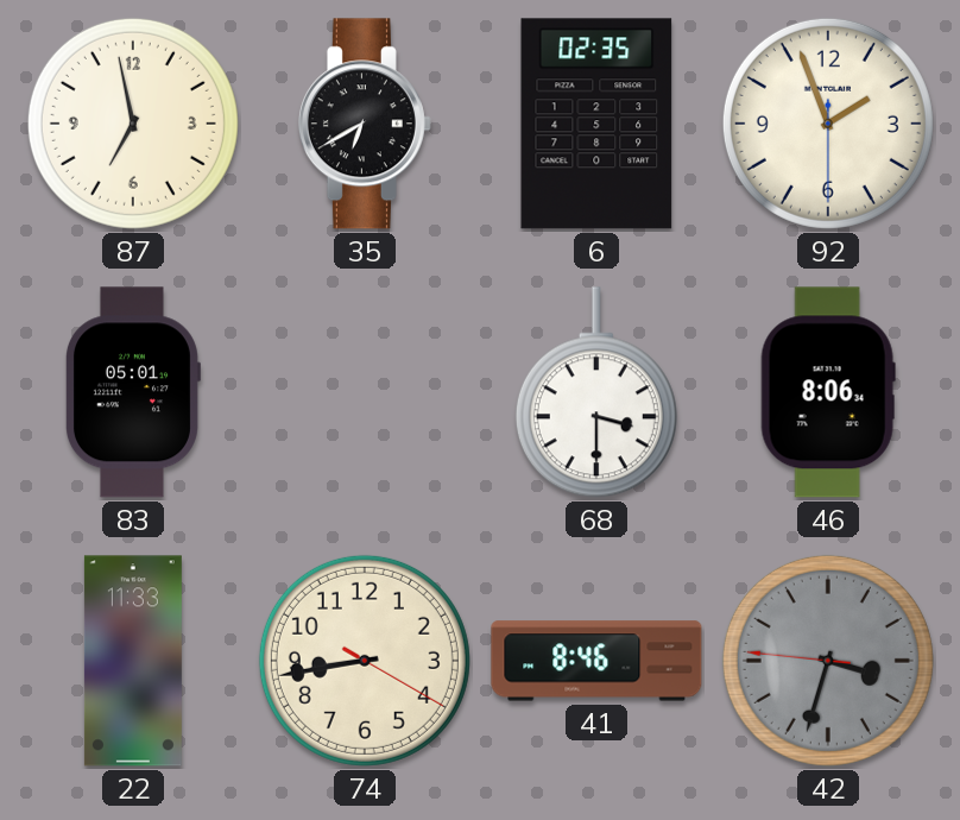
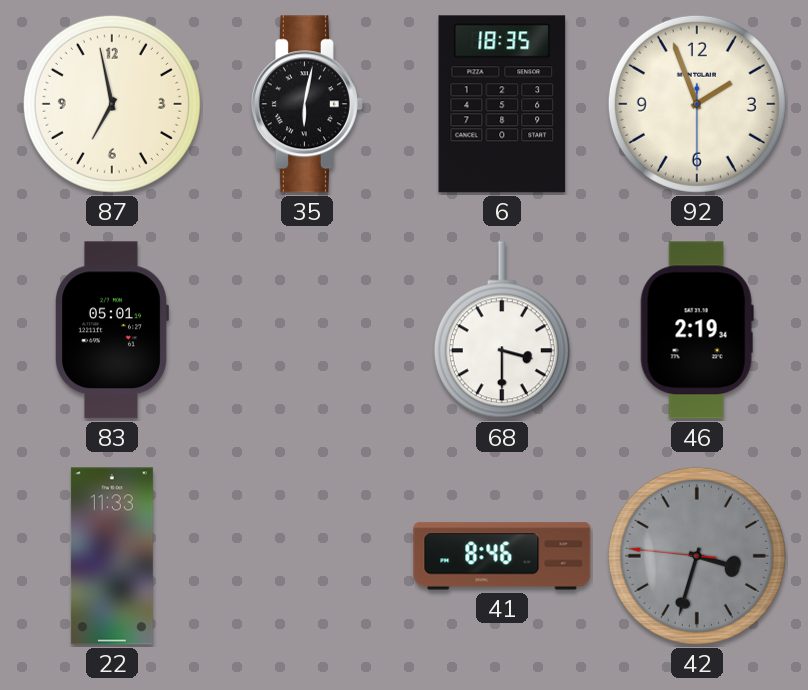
35: 6:40 -> 6:02
6: 02:35 -> 18:35
46: 8:06 -> 2:19
74: 8:43 -> none
